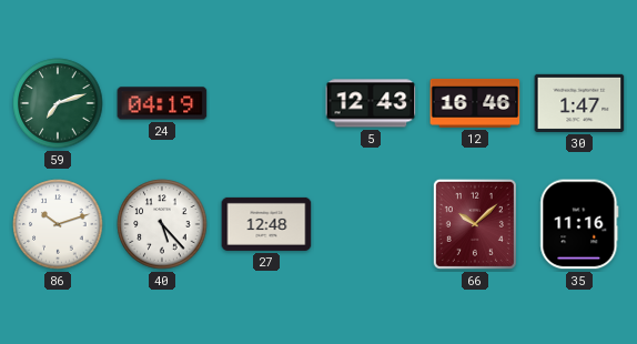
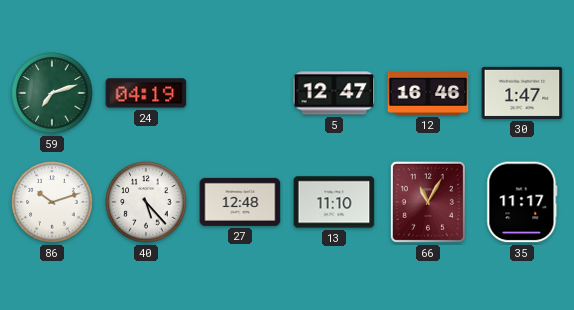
5: 12:43 -> 12:47
13: none -> 11:10
66: 10:08 -> 11:05
35: 11:16 -> 11:17
